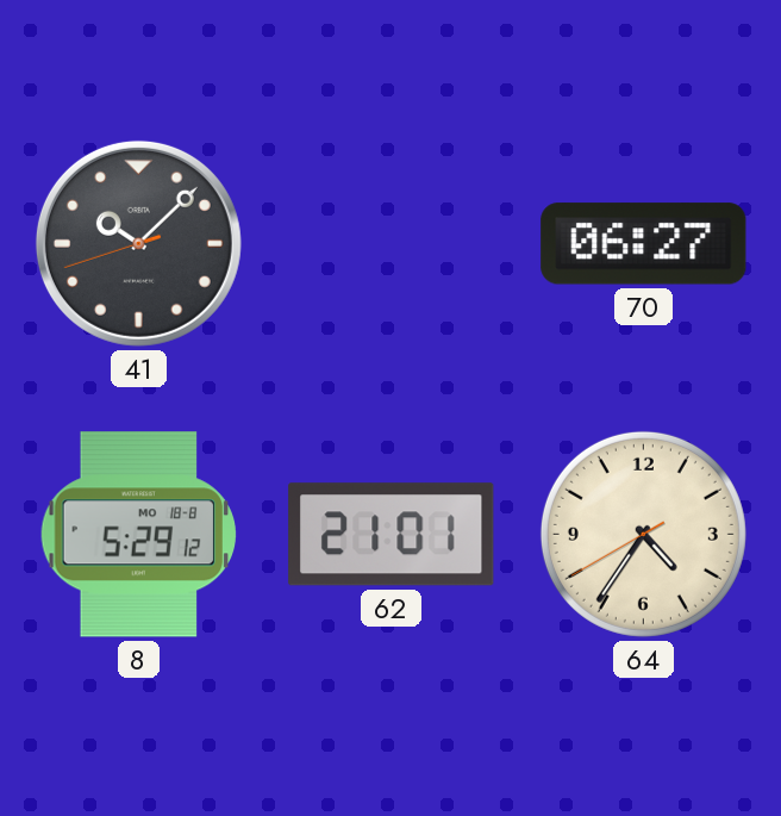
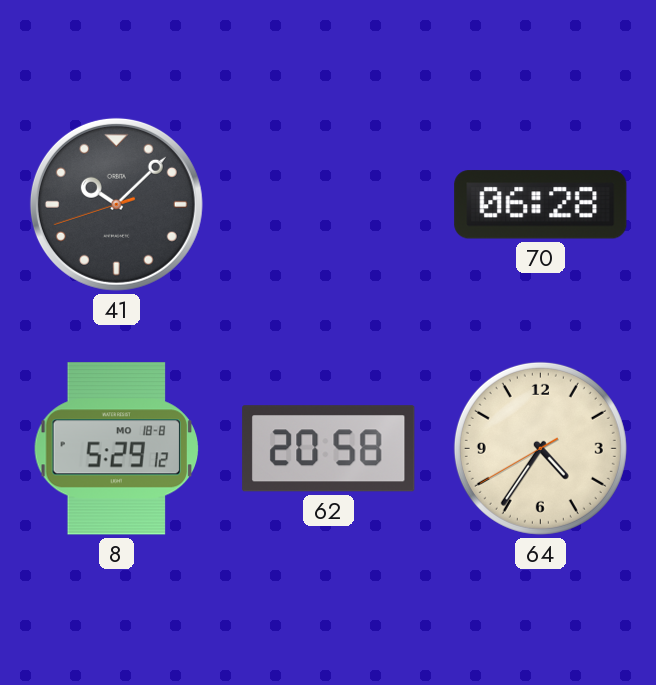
70: 06:27 -> 06:28
62: 21:01 -> 20:58
